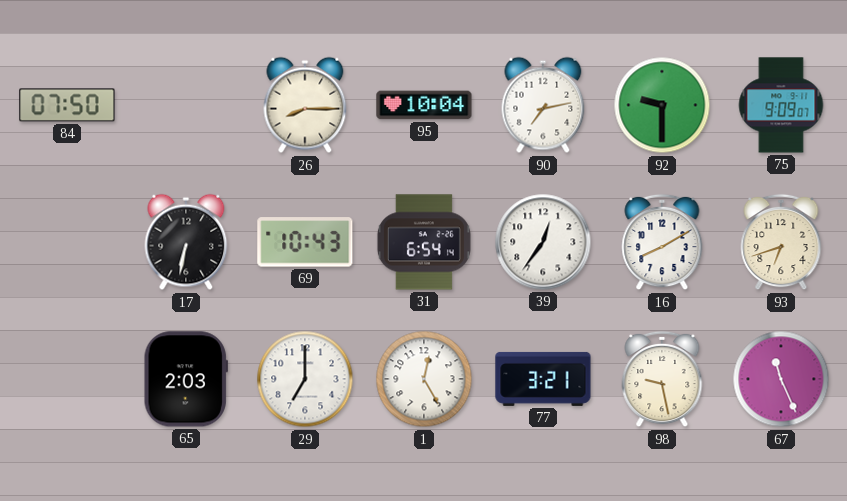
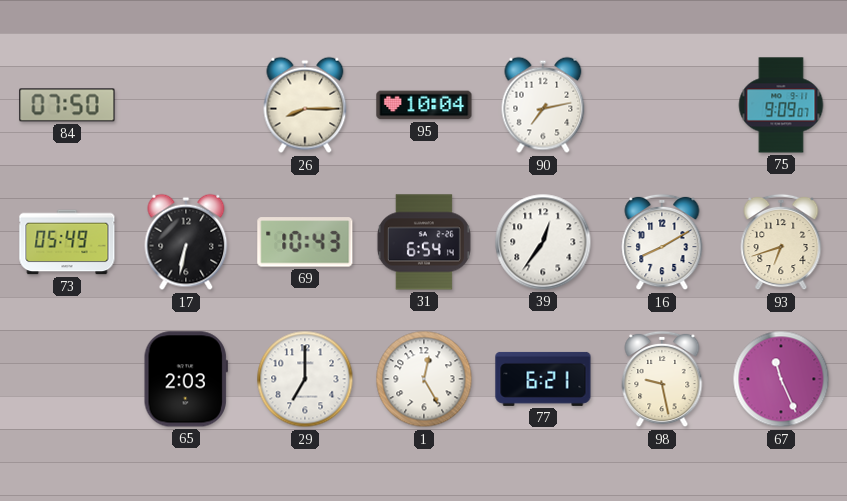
92: 9:30 -> none
73: none -> 05:49
77: 3:21 -> 6:21
